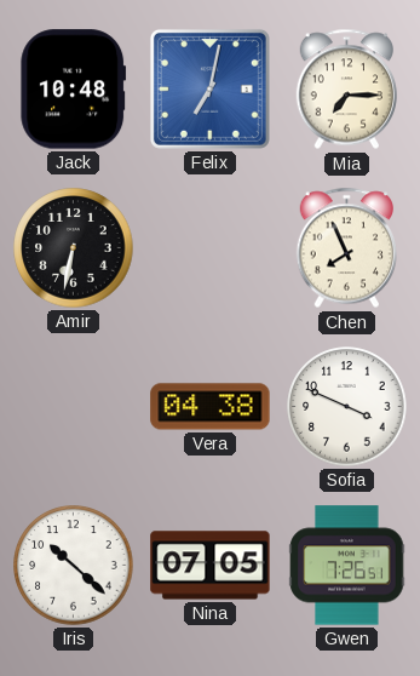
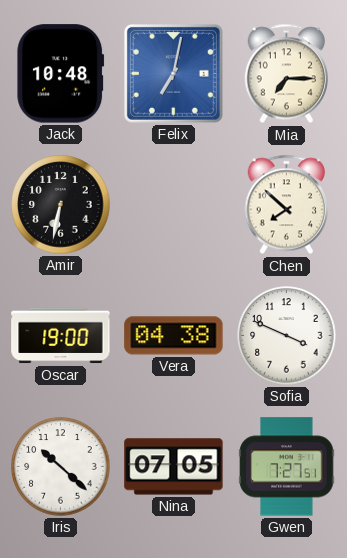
Chen: 7:56 -> 7:52
Oscar: none -> 19:00
Gwen: 7:26 -> 7:27
